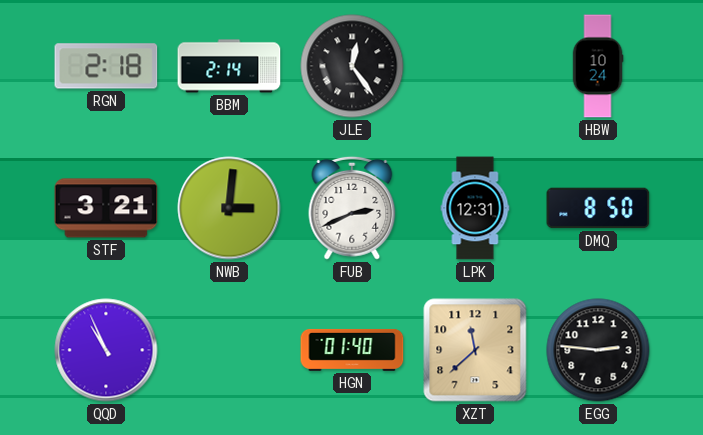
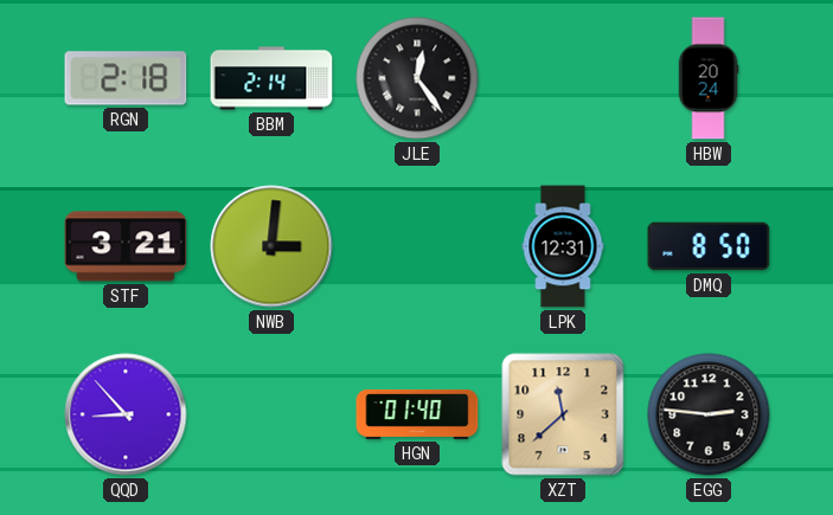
HBW: 10:24 -> 20:24
FUB: 2:41 -> none
QQD: 10:56 -> 8:53
